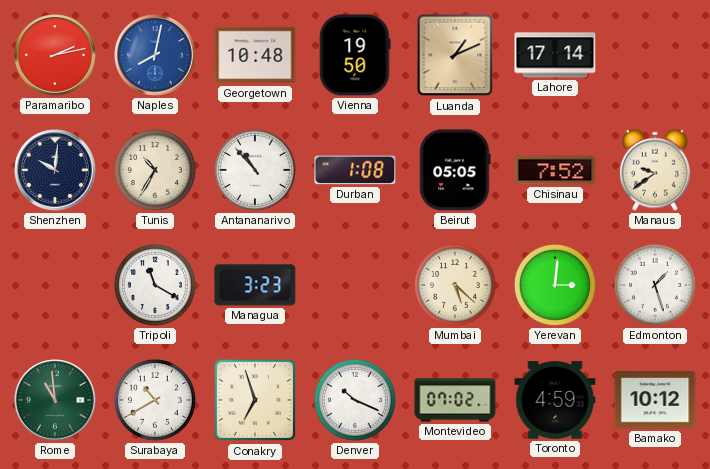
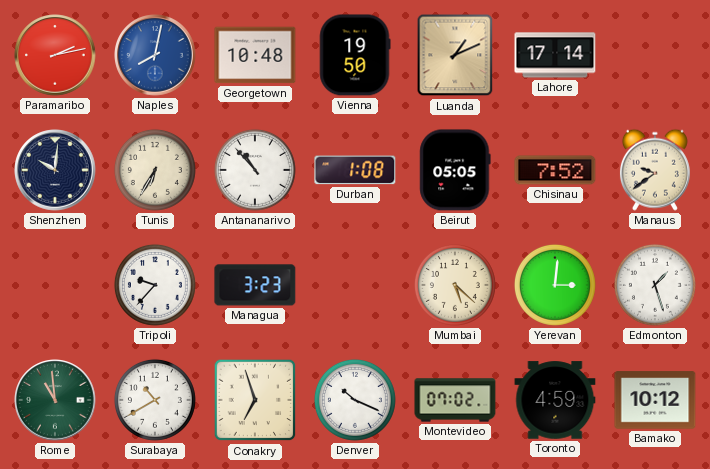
Tunis: 10:35 -> 6:35
Tripoli: 11:20 -> 9:37
